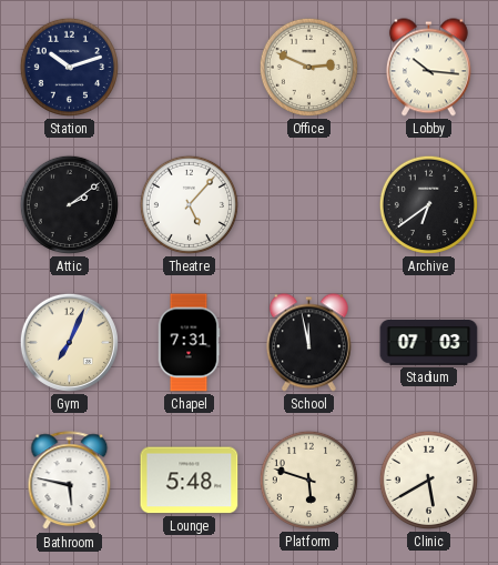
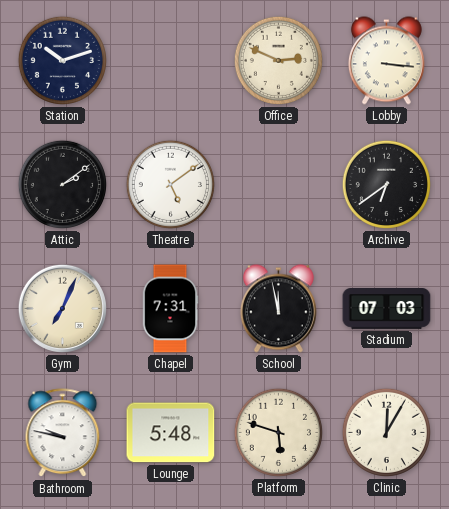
Lobby: 10:16 -> 3:16
Theatre: 5:07 -> 5:09
Bathroom: 5:47 -> 9:47
Clinic: 5:40 -> 12:05
